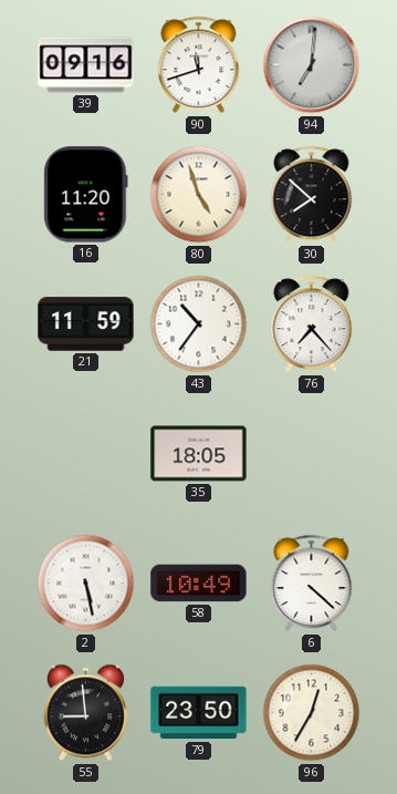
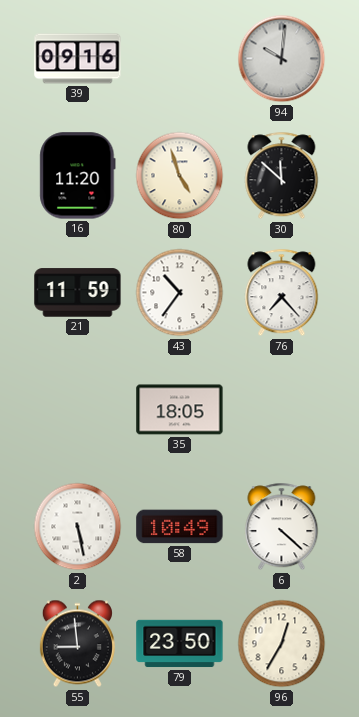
90: 11:42 -> none
94: 7:01 -> 10:01
30: 7:52 -> 11:52
